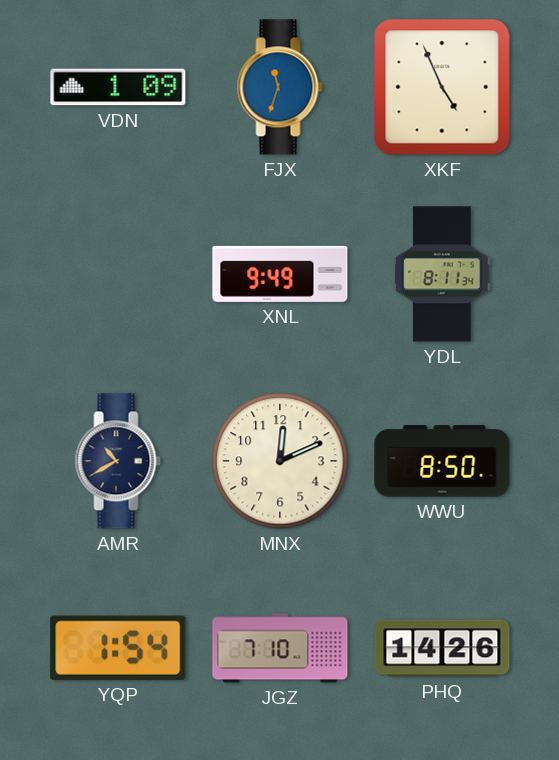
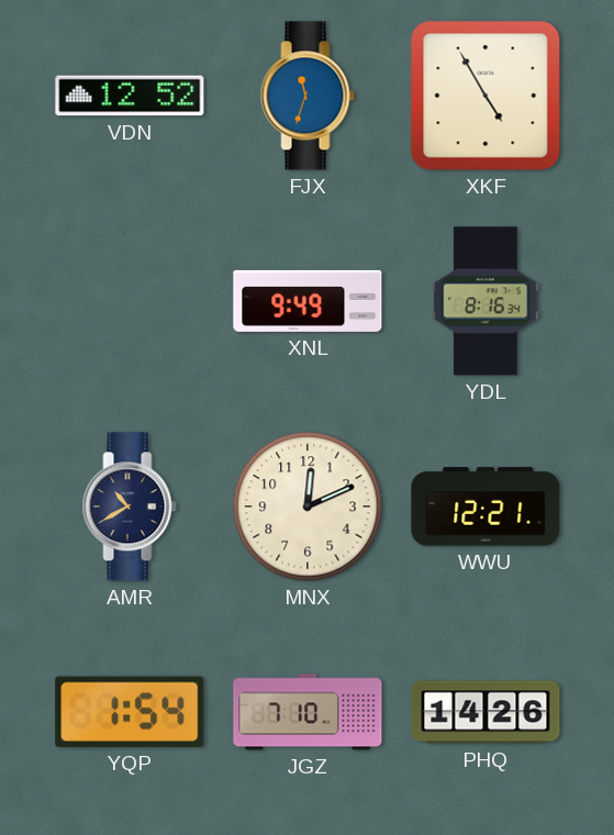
VDN: 1:09 -> 12:52
XKF: 4:56 -> 4:55
YDL: 8:11 -> 8:16
WWU: 8:50 -> 12:21
